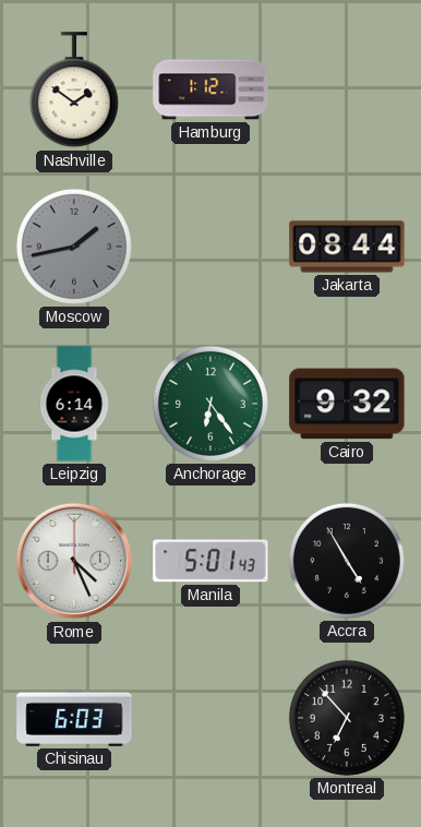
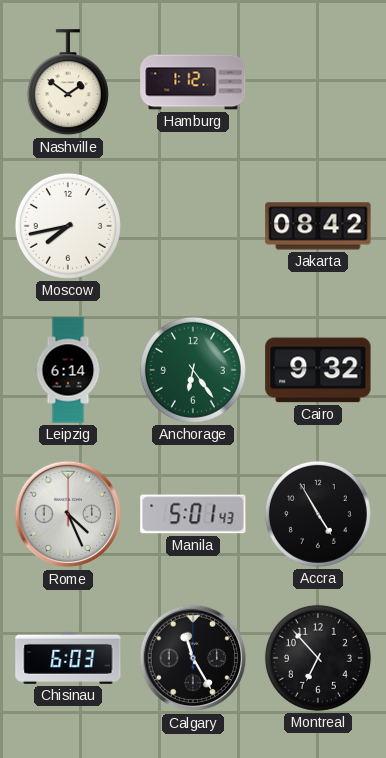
Moscow: 1:43 -> 7:43
Moscow dial: grey -> white
Jakarta: 08:44 -> 08:42
Calgary: none -> 11:25
